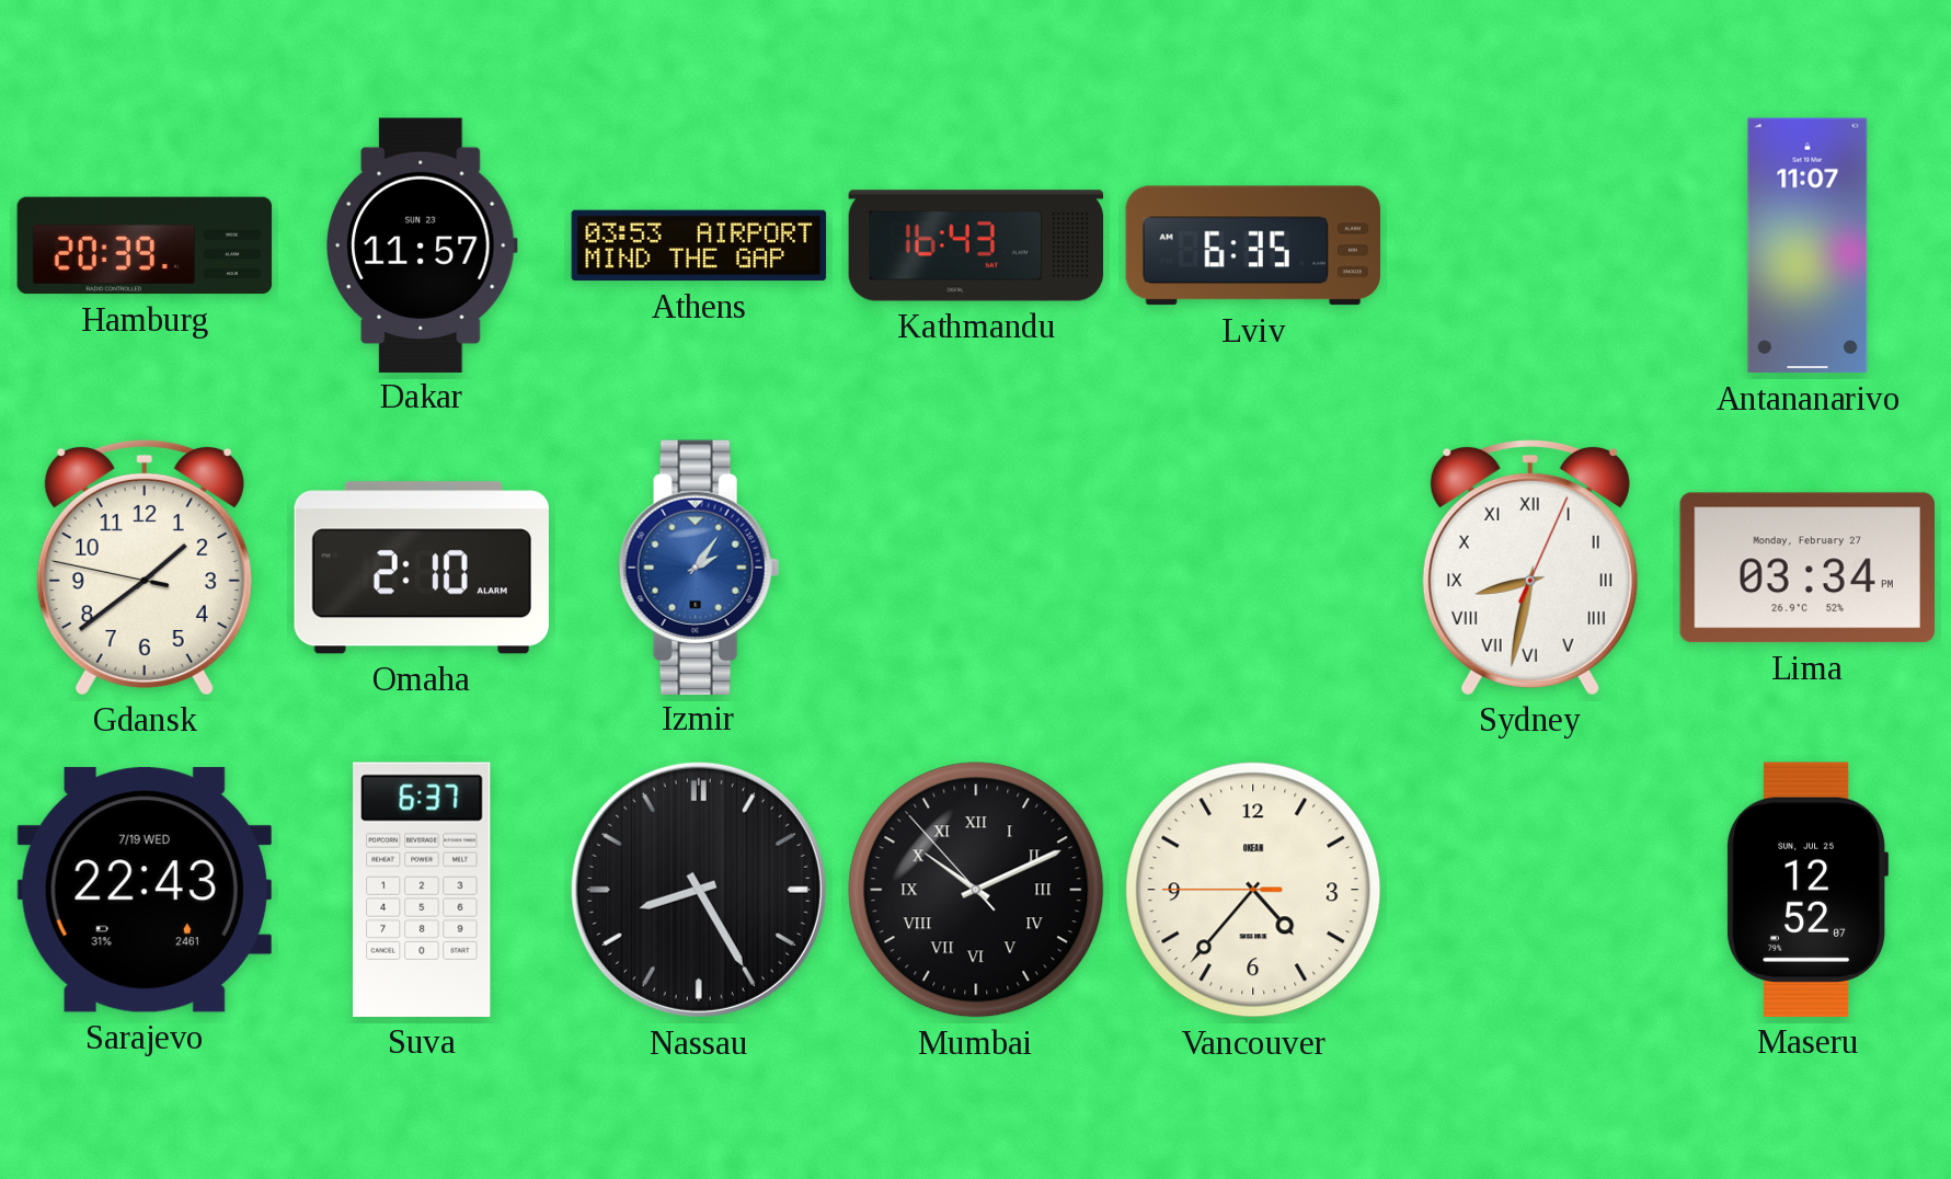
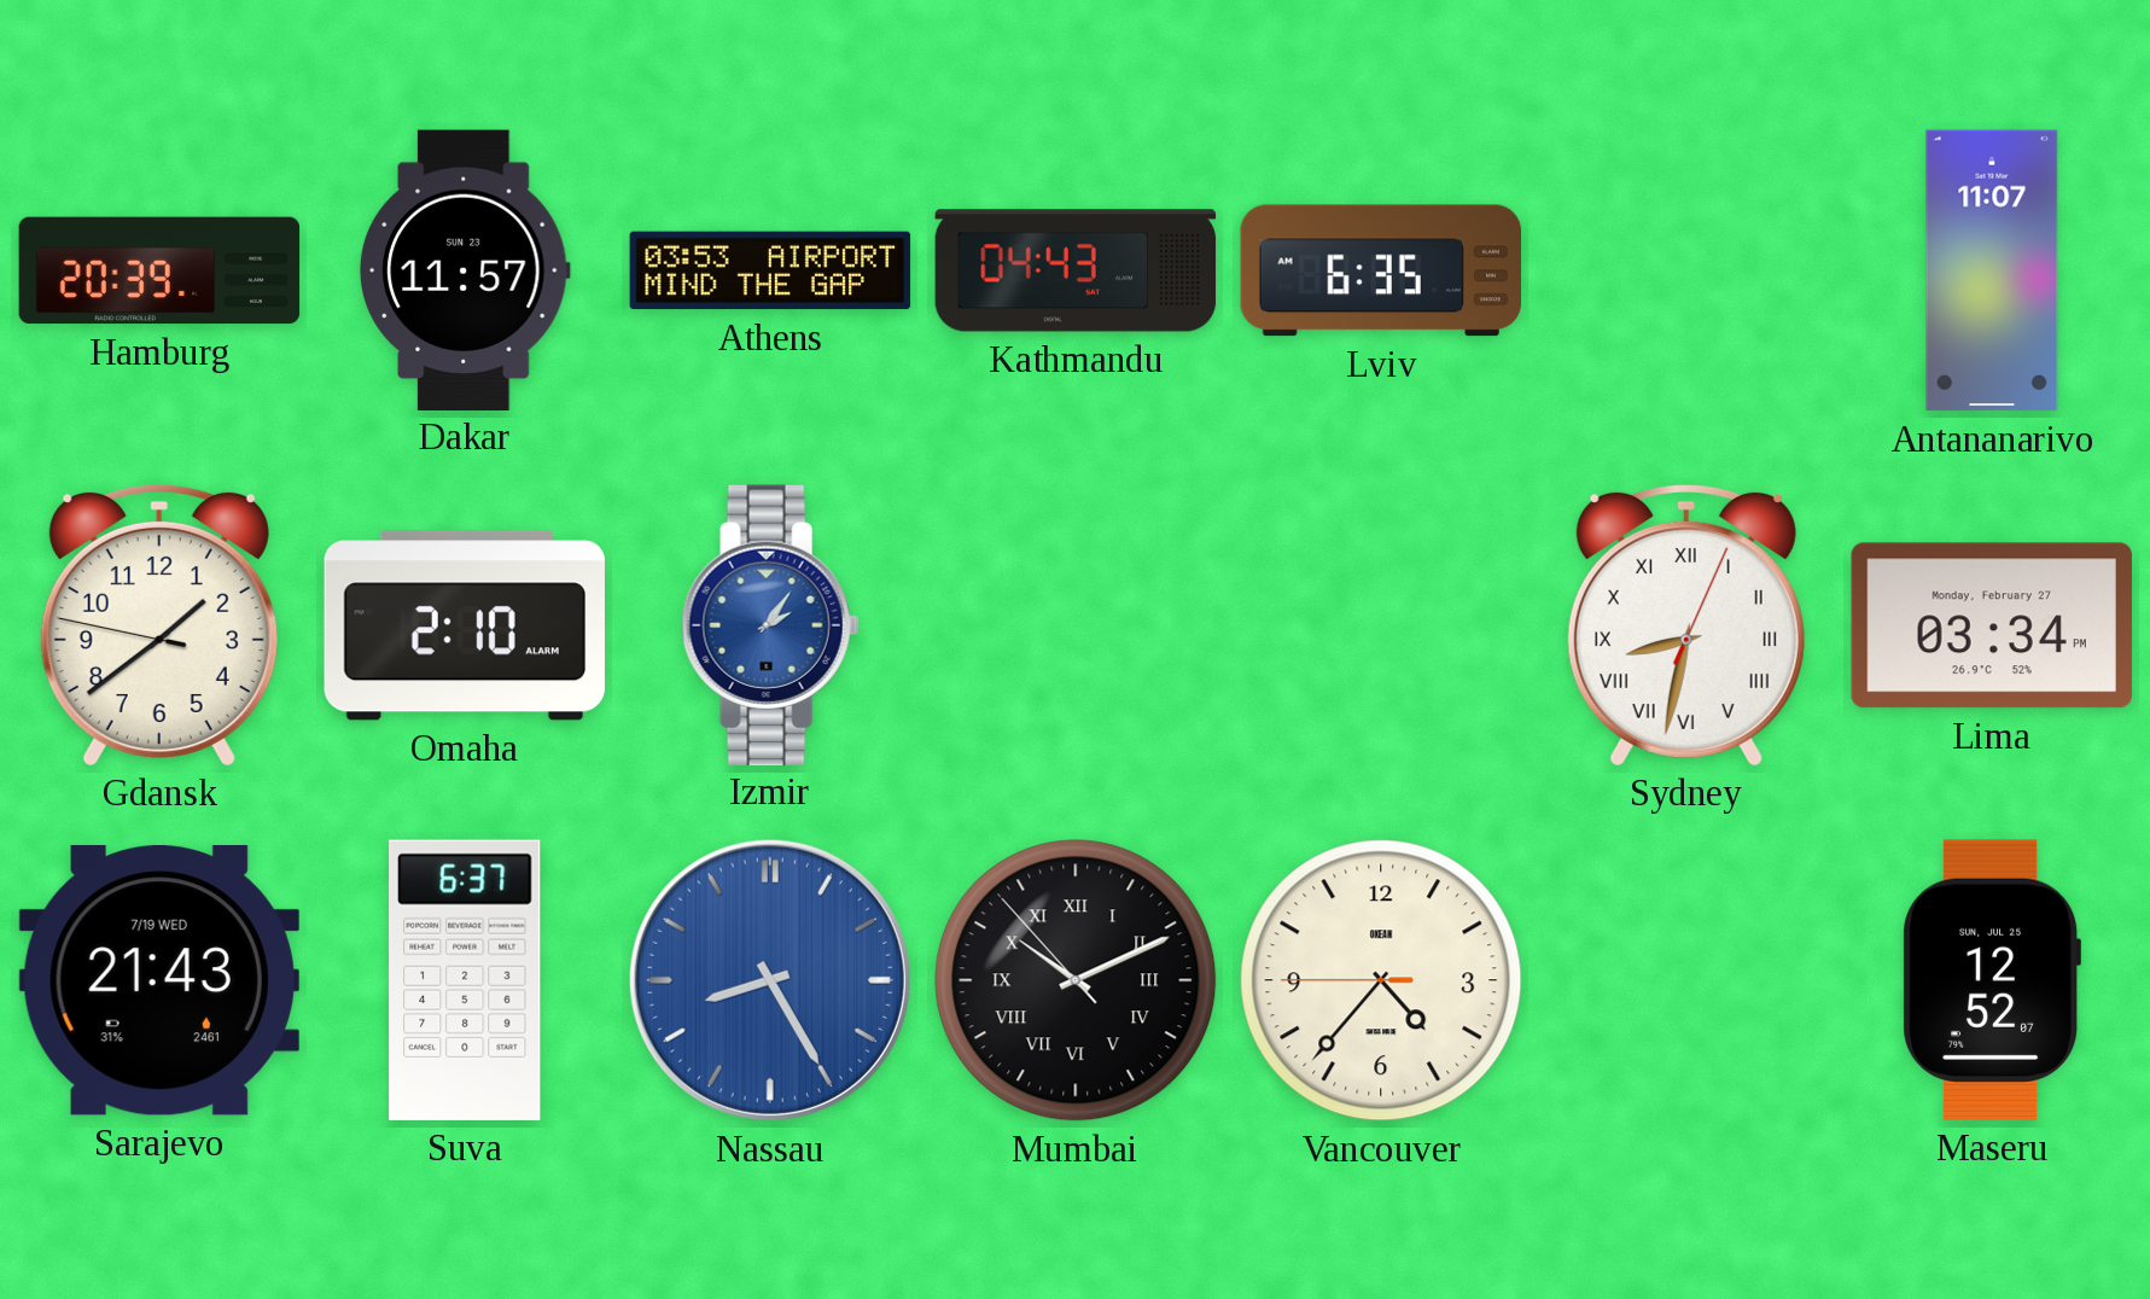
Kathmandu: 16:43 -> 04:43
Sarajevo: 22:43 -> 21:43
Nassau dial: black -> blue
